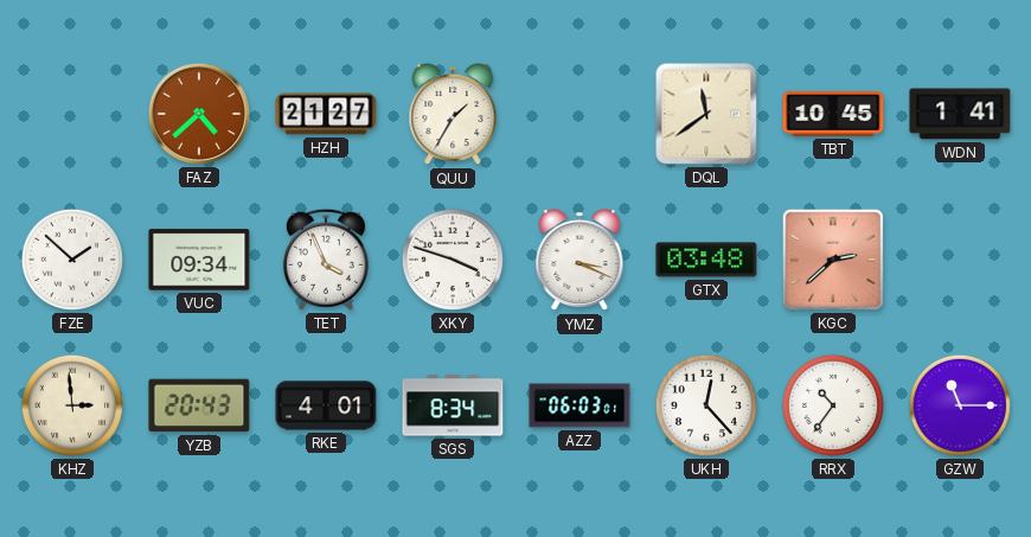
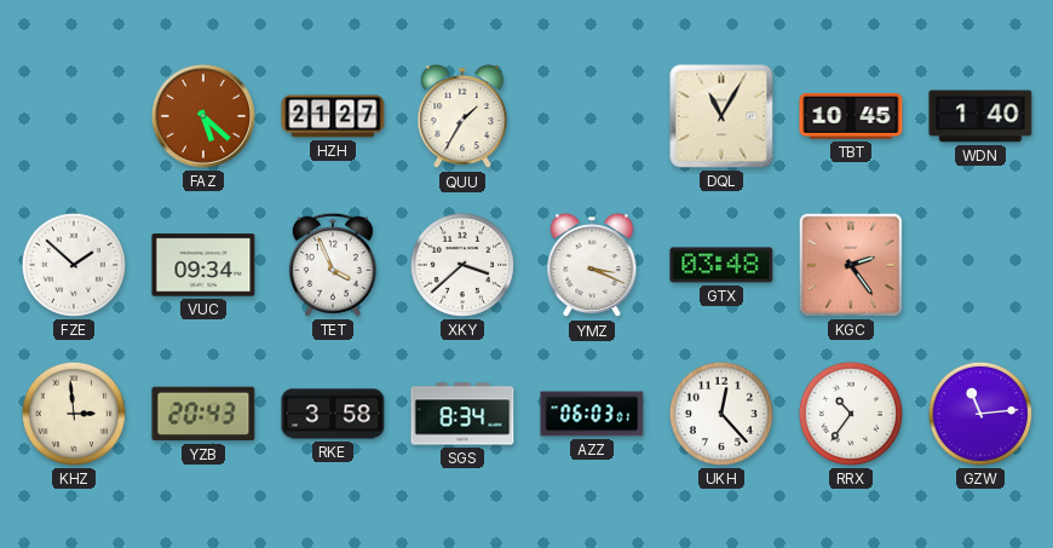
FAZ: 4:38 -> 5:22
DQL: 11:39 -> 11:05
WDN: 1:41 -> 1:40
XKY: 3:48 -> 3:38
KGC: 2:38 -> 2:24
RKE: 4:01 -> 3:58
GZW: 11:15 -> 11:14
